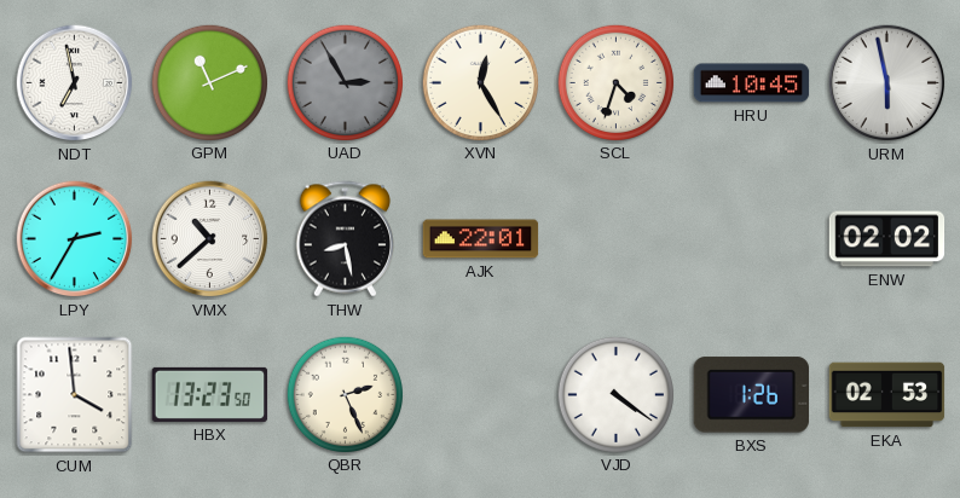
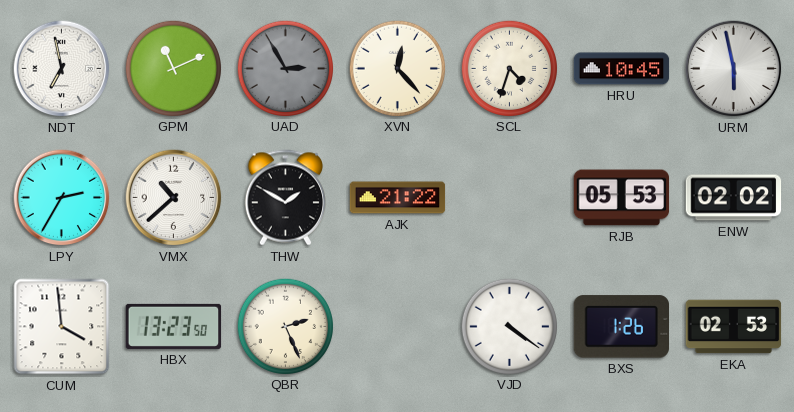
XVN: 12:25 -> 12:23
THW: 8:28 -> 1:50
AJK: 22:01 -> 21:22
RJB: none -> 05:53
